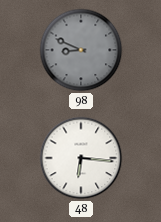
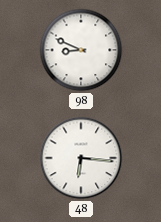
98 dial: grey -> white
